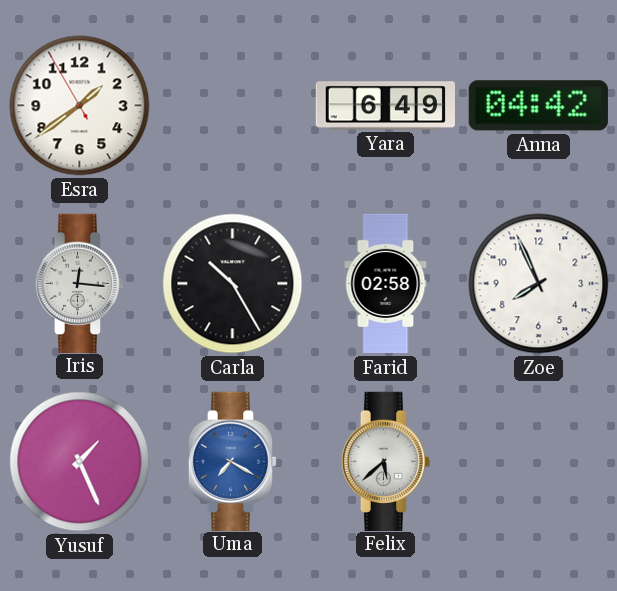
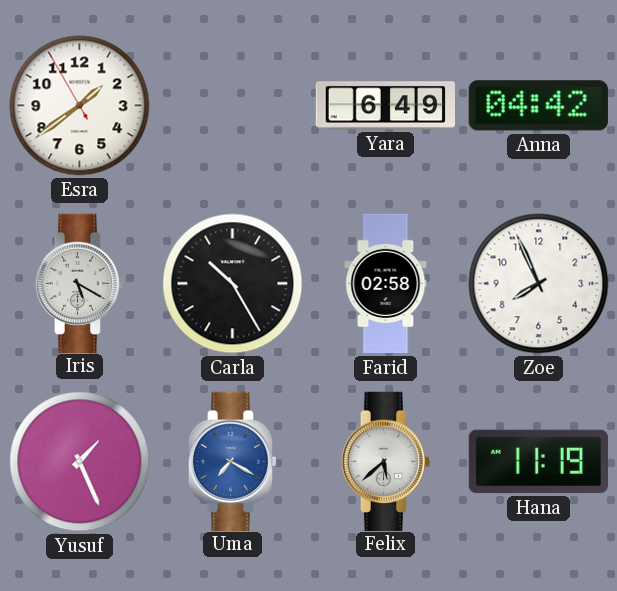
Iris: 12:16 -> 5:20
Hana: none -> 11:19
